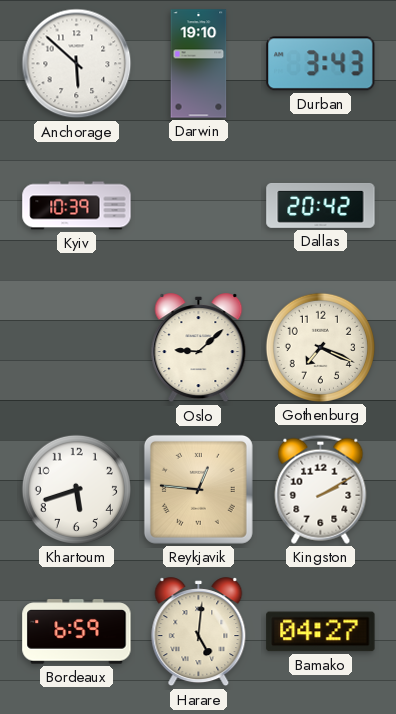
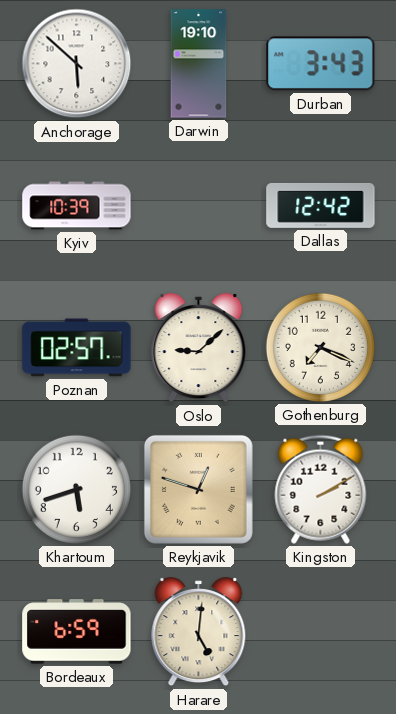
Dallas: 20:42 -> 12:42
Poznan: none -> 02:57
Reykjavik: 12:46 -> 12:48
Bamako: 04:27 -> none
